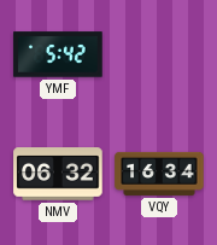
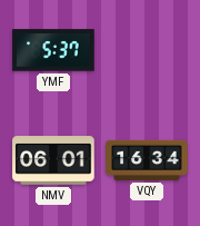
YMF: 5:42 -> 5:37
NMV: 06:32 -> 06:01
